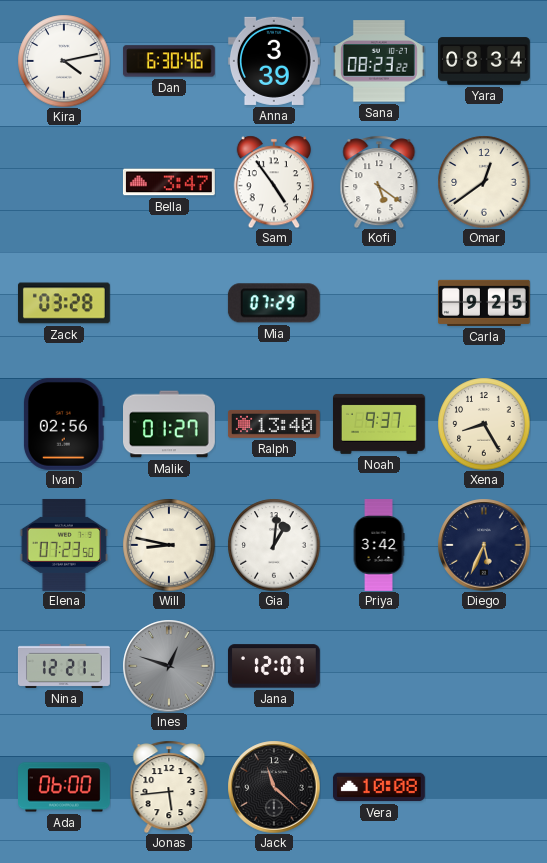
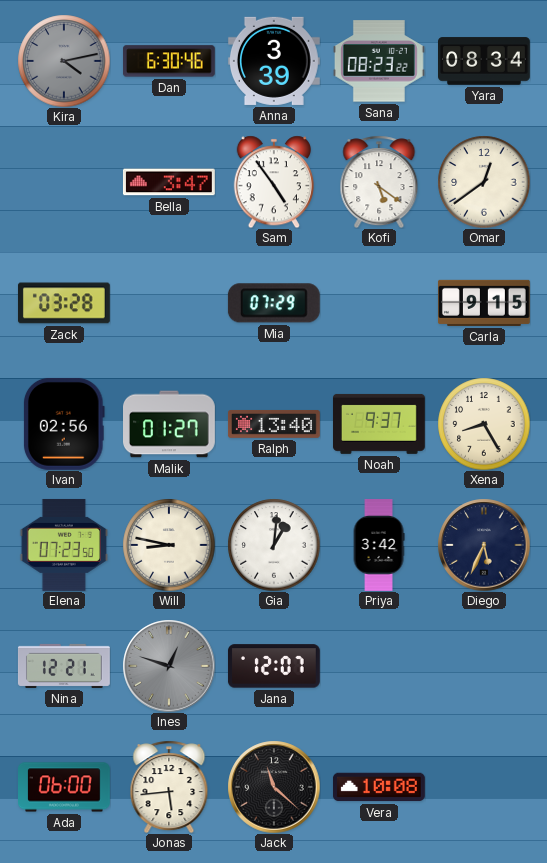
Kira dial: white -> grey
Carla: 9:25 -> 9:15
